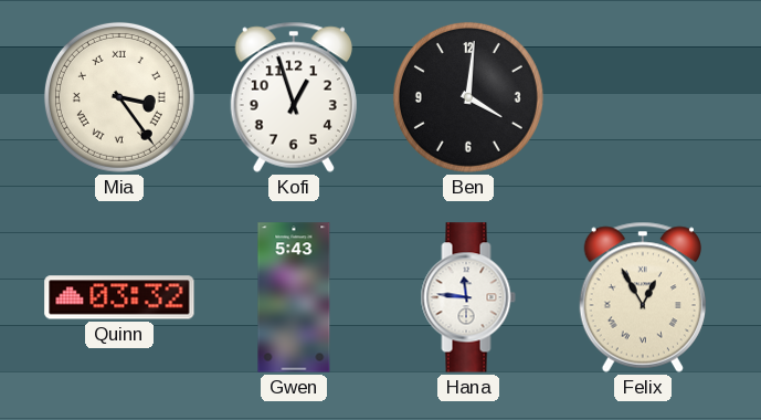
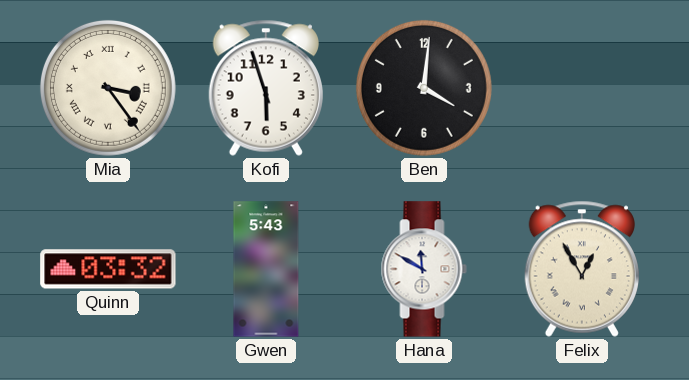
Kofi: 12:57 -> 5:57
Hana: 11:46 -> 11:50
